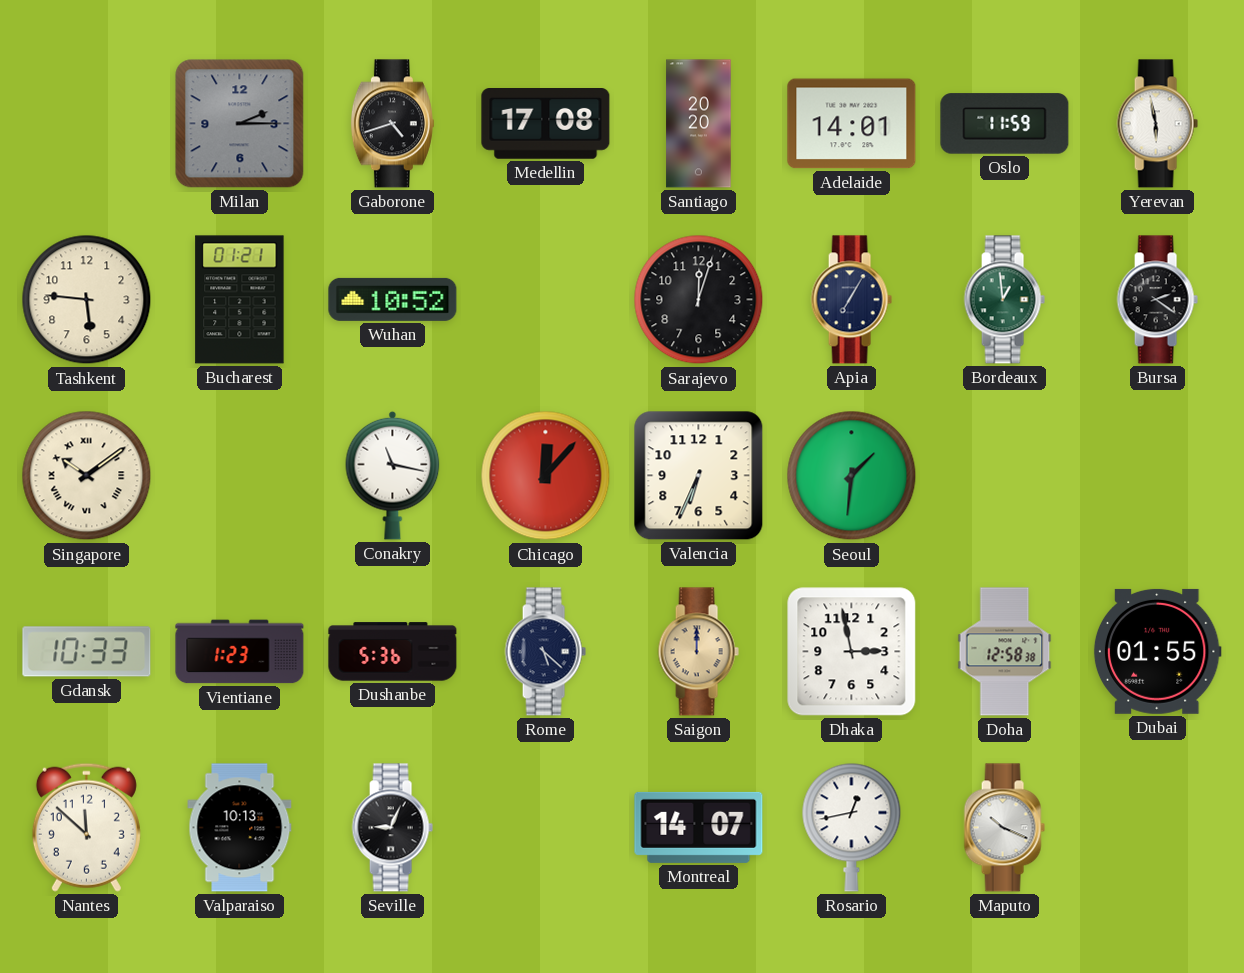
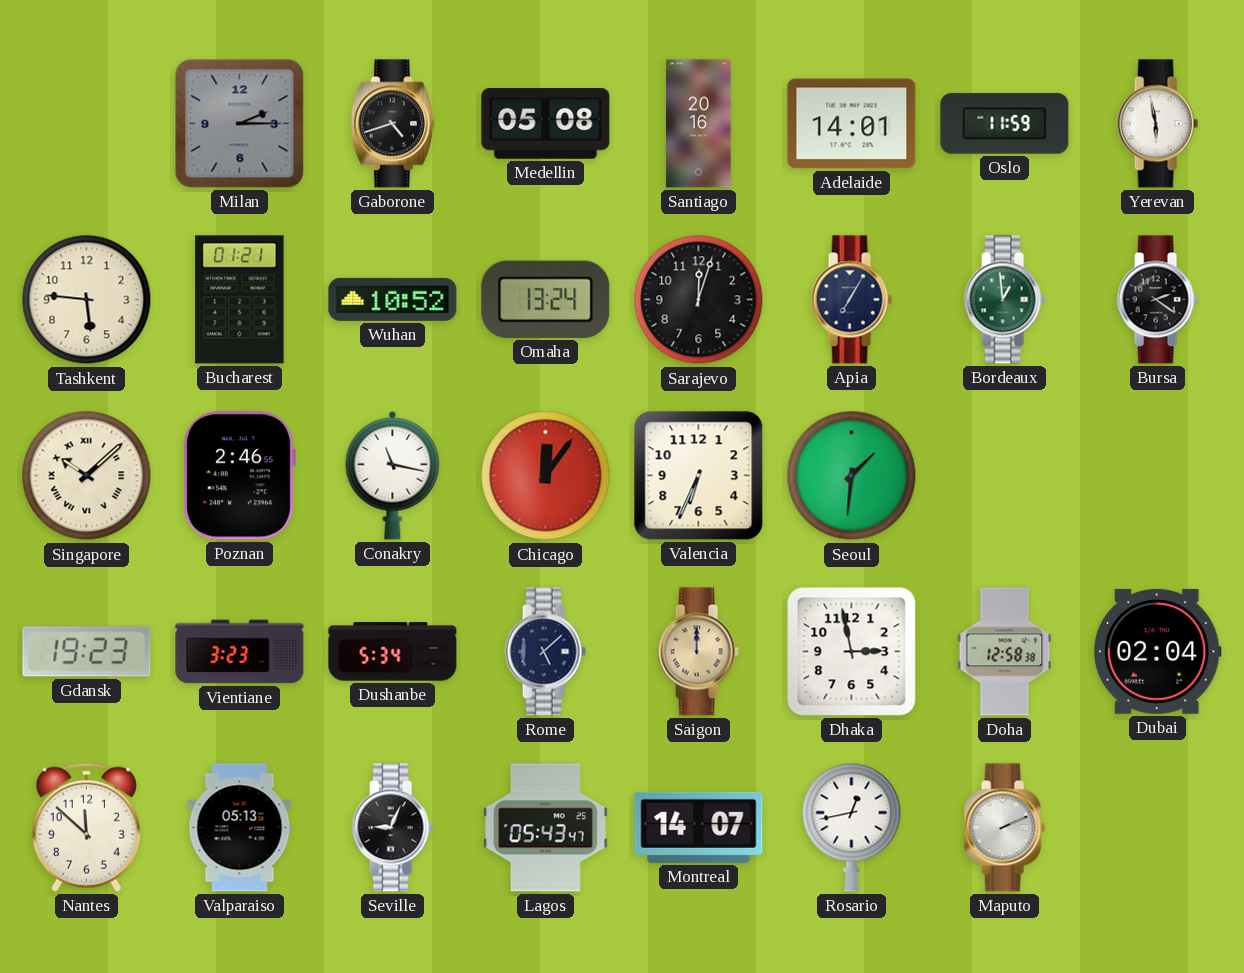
Medellin: 17:08 -> 05:08
Santiago: 20:20 -> 20:16
Omaha: none -> 13:24
Singapore: 10:09 -> 10:08
Poznan: none -> 2:46
Chicago: 12:07 -> 12:06
Gdansk: 10:33 -> 19:23
Vientiane: 1:23 -> 3:23
Dushanbe: 5:36 -> 5:34
Rome: 5:22 -> 5:08
Dubai: 01:55 -> 02:04
Valparaiso: 10:13 -> 05:13
Lagos: none -> 05:43
Maputo: 10:19 -> 2:11
